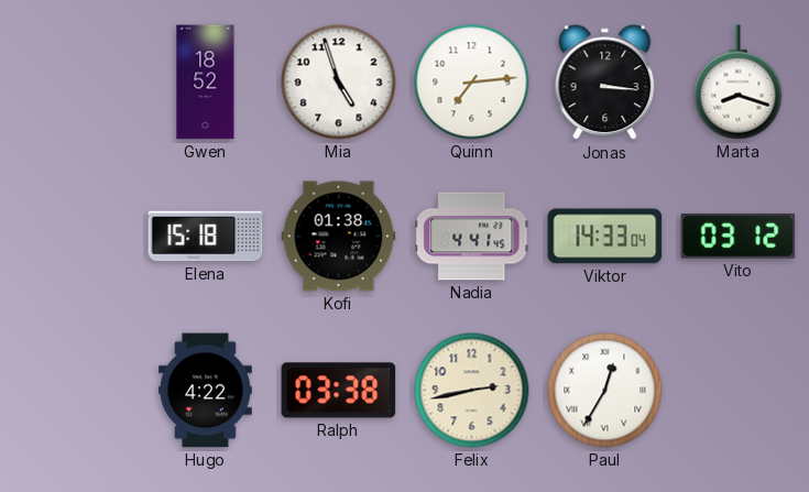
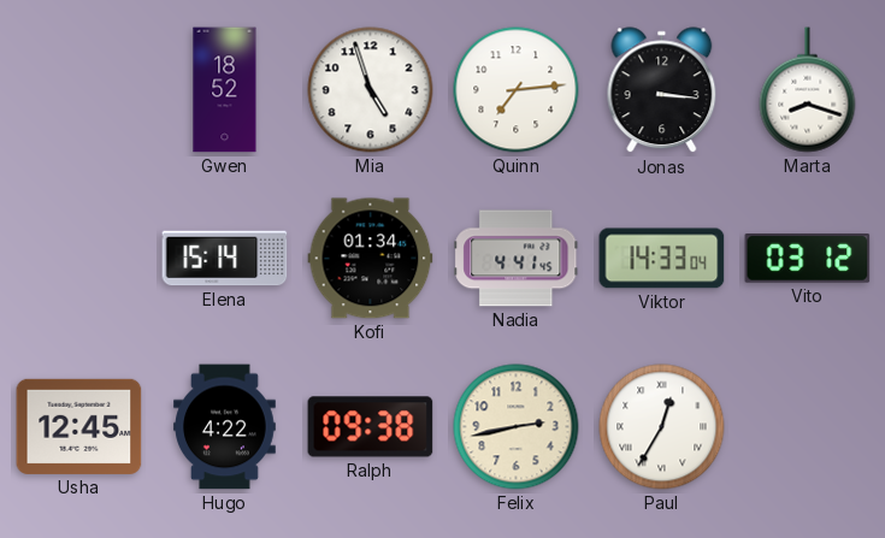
Elena: 15:18 -> 15:14
Kofi: 01:38 -> 01:34
Usha: none -> 12:45
Ralph: 03:38 -> 09:38
